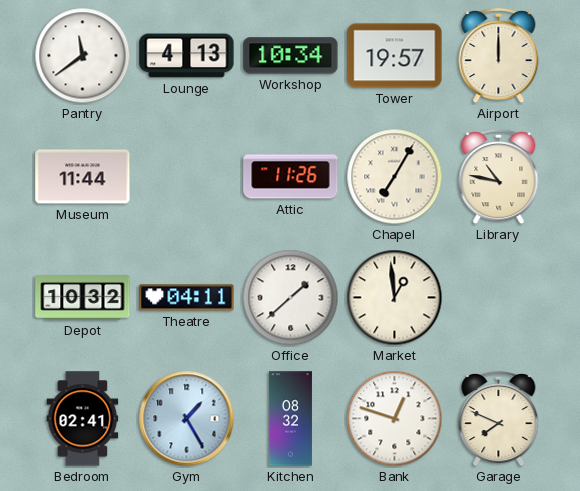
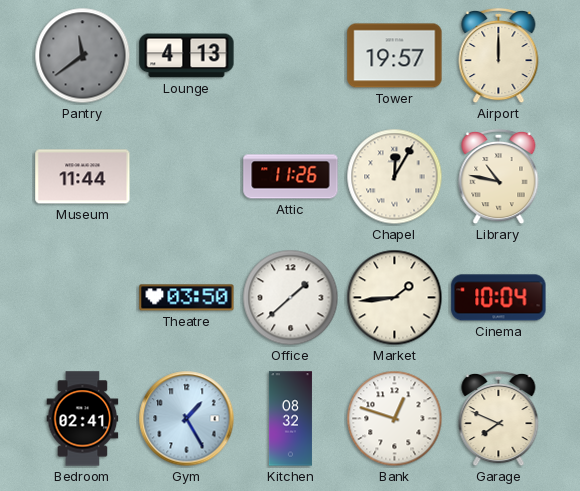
Pantry dial: white -> grey
Workshop: 10:34 -> none
Chapel: 7:05 -> 12:05
Depot: 10:32 -> none
Theatre: 04:11 -> 03:50
Market: 12:59 -> 1:44
Cinema: none -> 10:04
